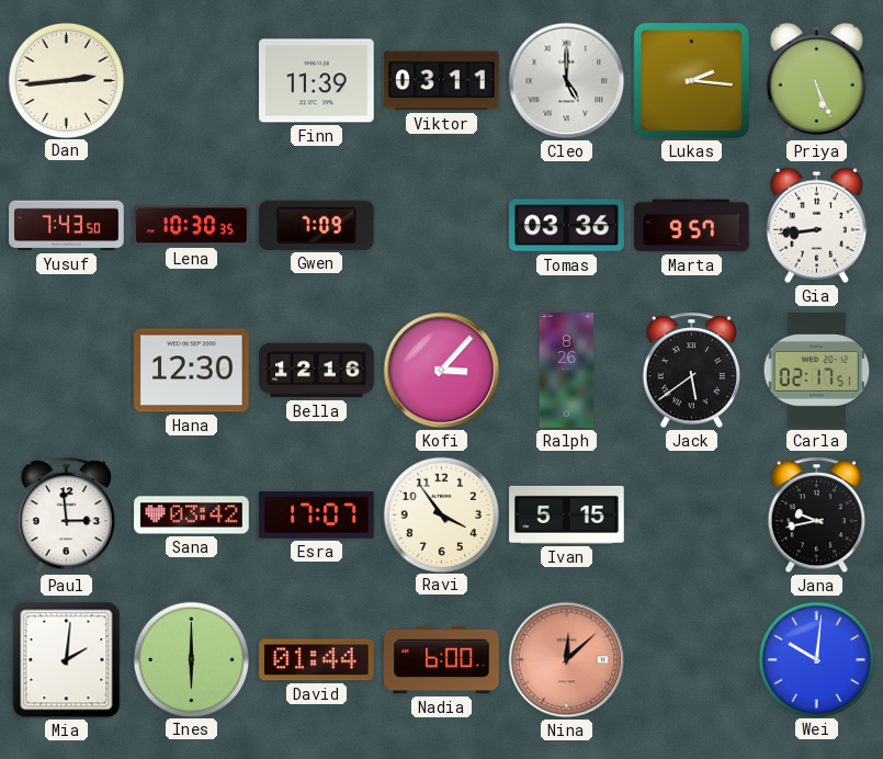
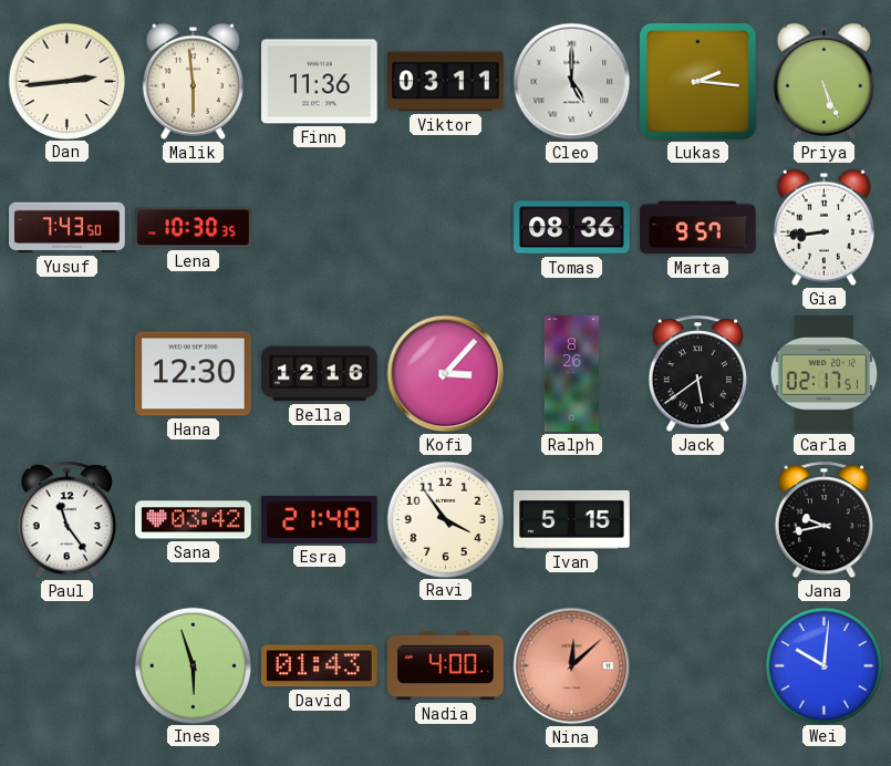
Malik: none -> 5:59
Finn: 11:39 -> 11:36
Gwen: 7:09 -> none
Tomas: 03:36 -> 08:36
Paul: 2:59 -> 11:24
Esra: 17:07 -> 21:40
Mia: 2:01 -> none
Ines: 6:00 -> 5:57
David: 01:44 -> 01:43
Nadia: 6:00 -> 4:00
